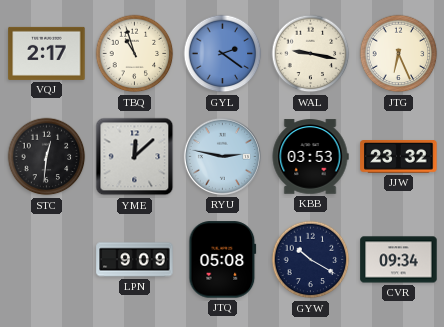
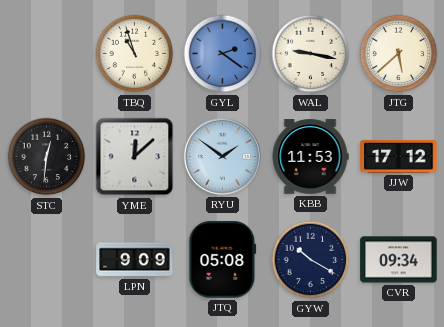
VQJ: 2:17 -> none
JTG: 6:26 -> 5:38
RYU: 2:47 -> 1:51
KBB: 03:53 -> 11:53
JJW: 23:32 -> 17:12
